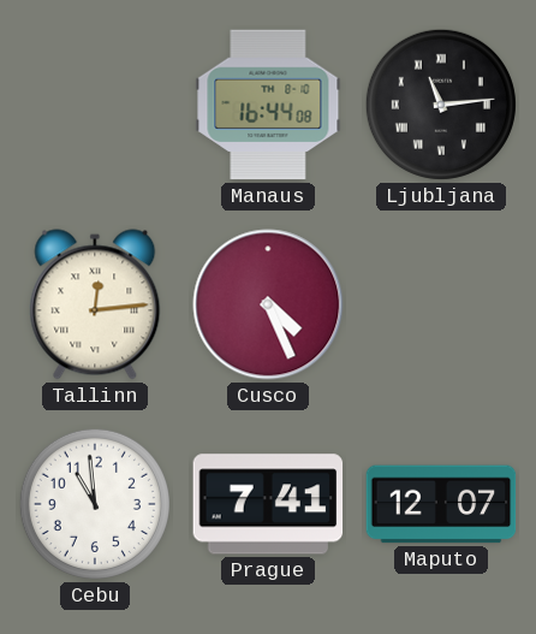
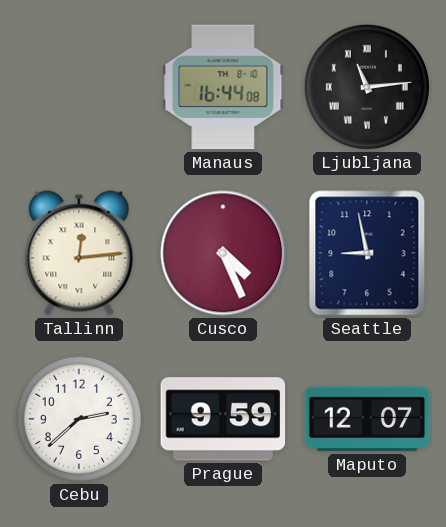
Seattle: none -> 8:58
Cebu: 10:59 -> 2:38
Prague: 7:41 -> 9:59
